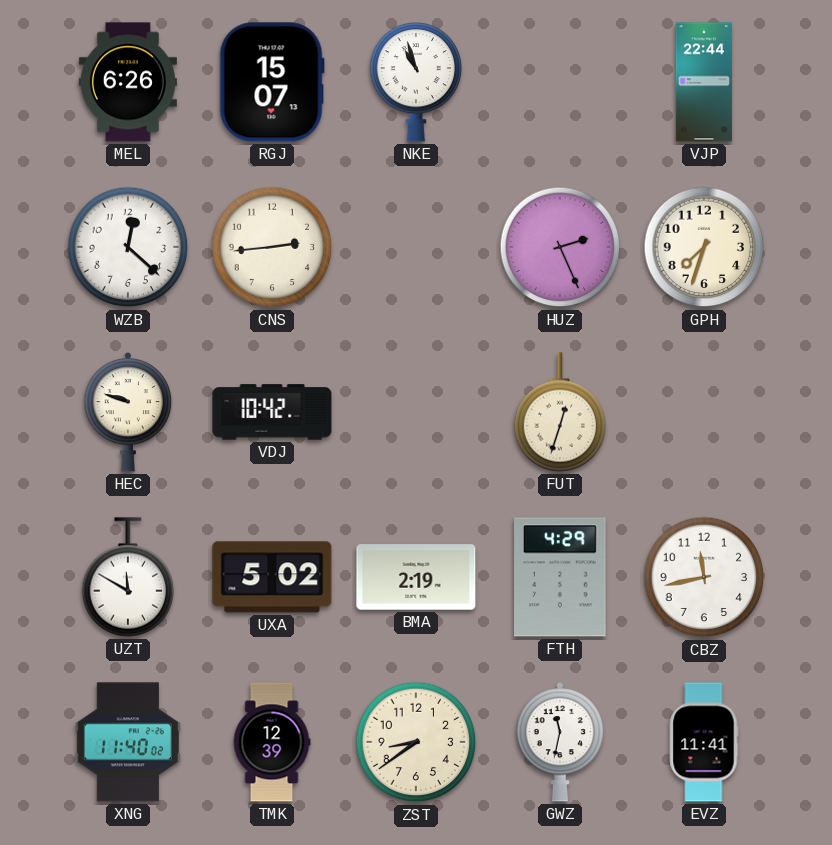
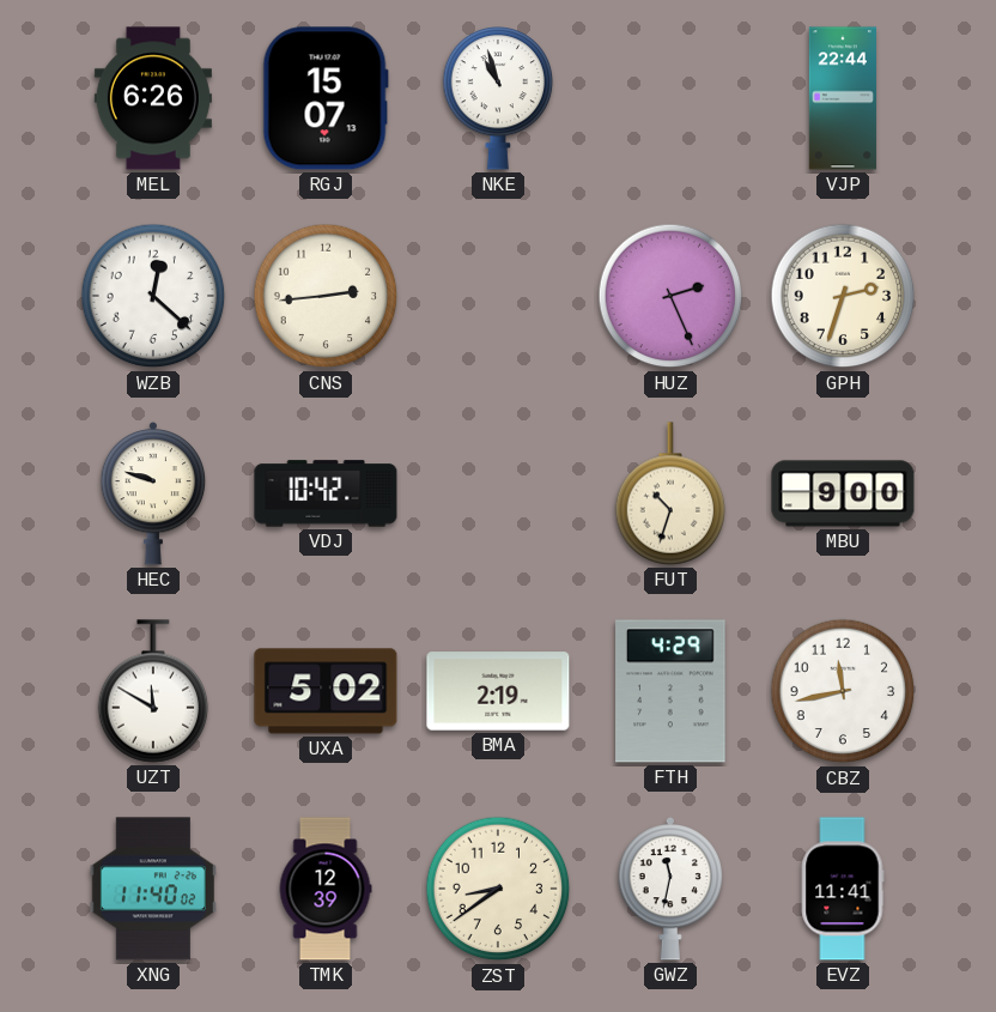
GPH: 7:33 -> 2:33
FUT: 12:33 -> 10:33
MBU: none -> 9:00
